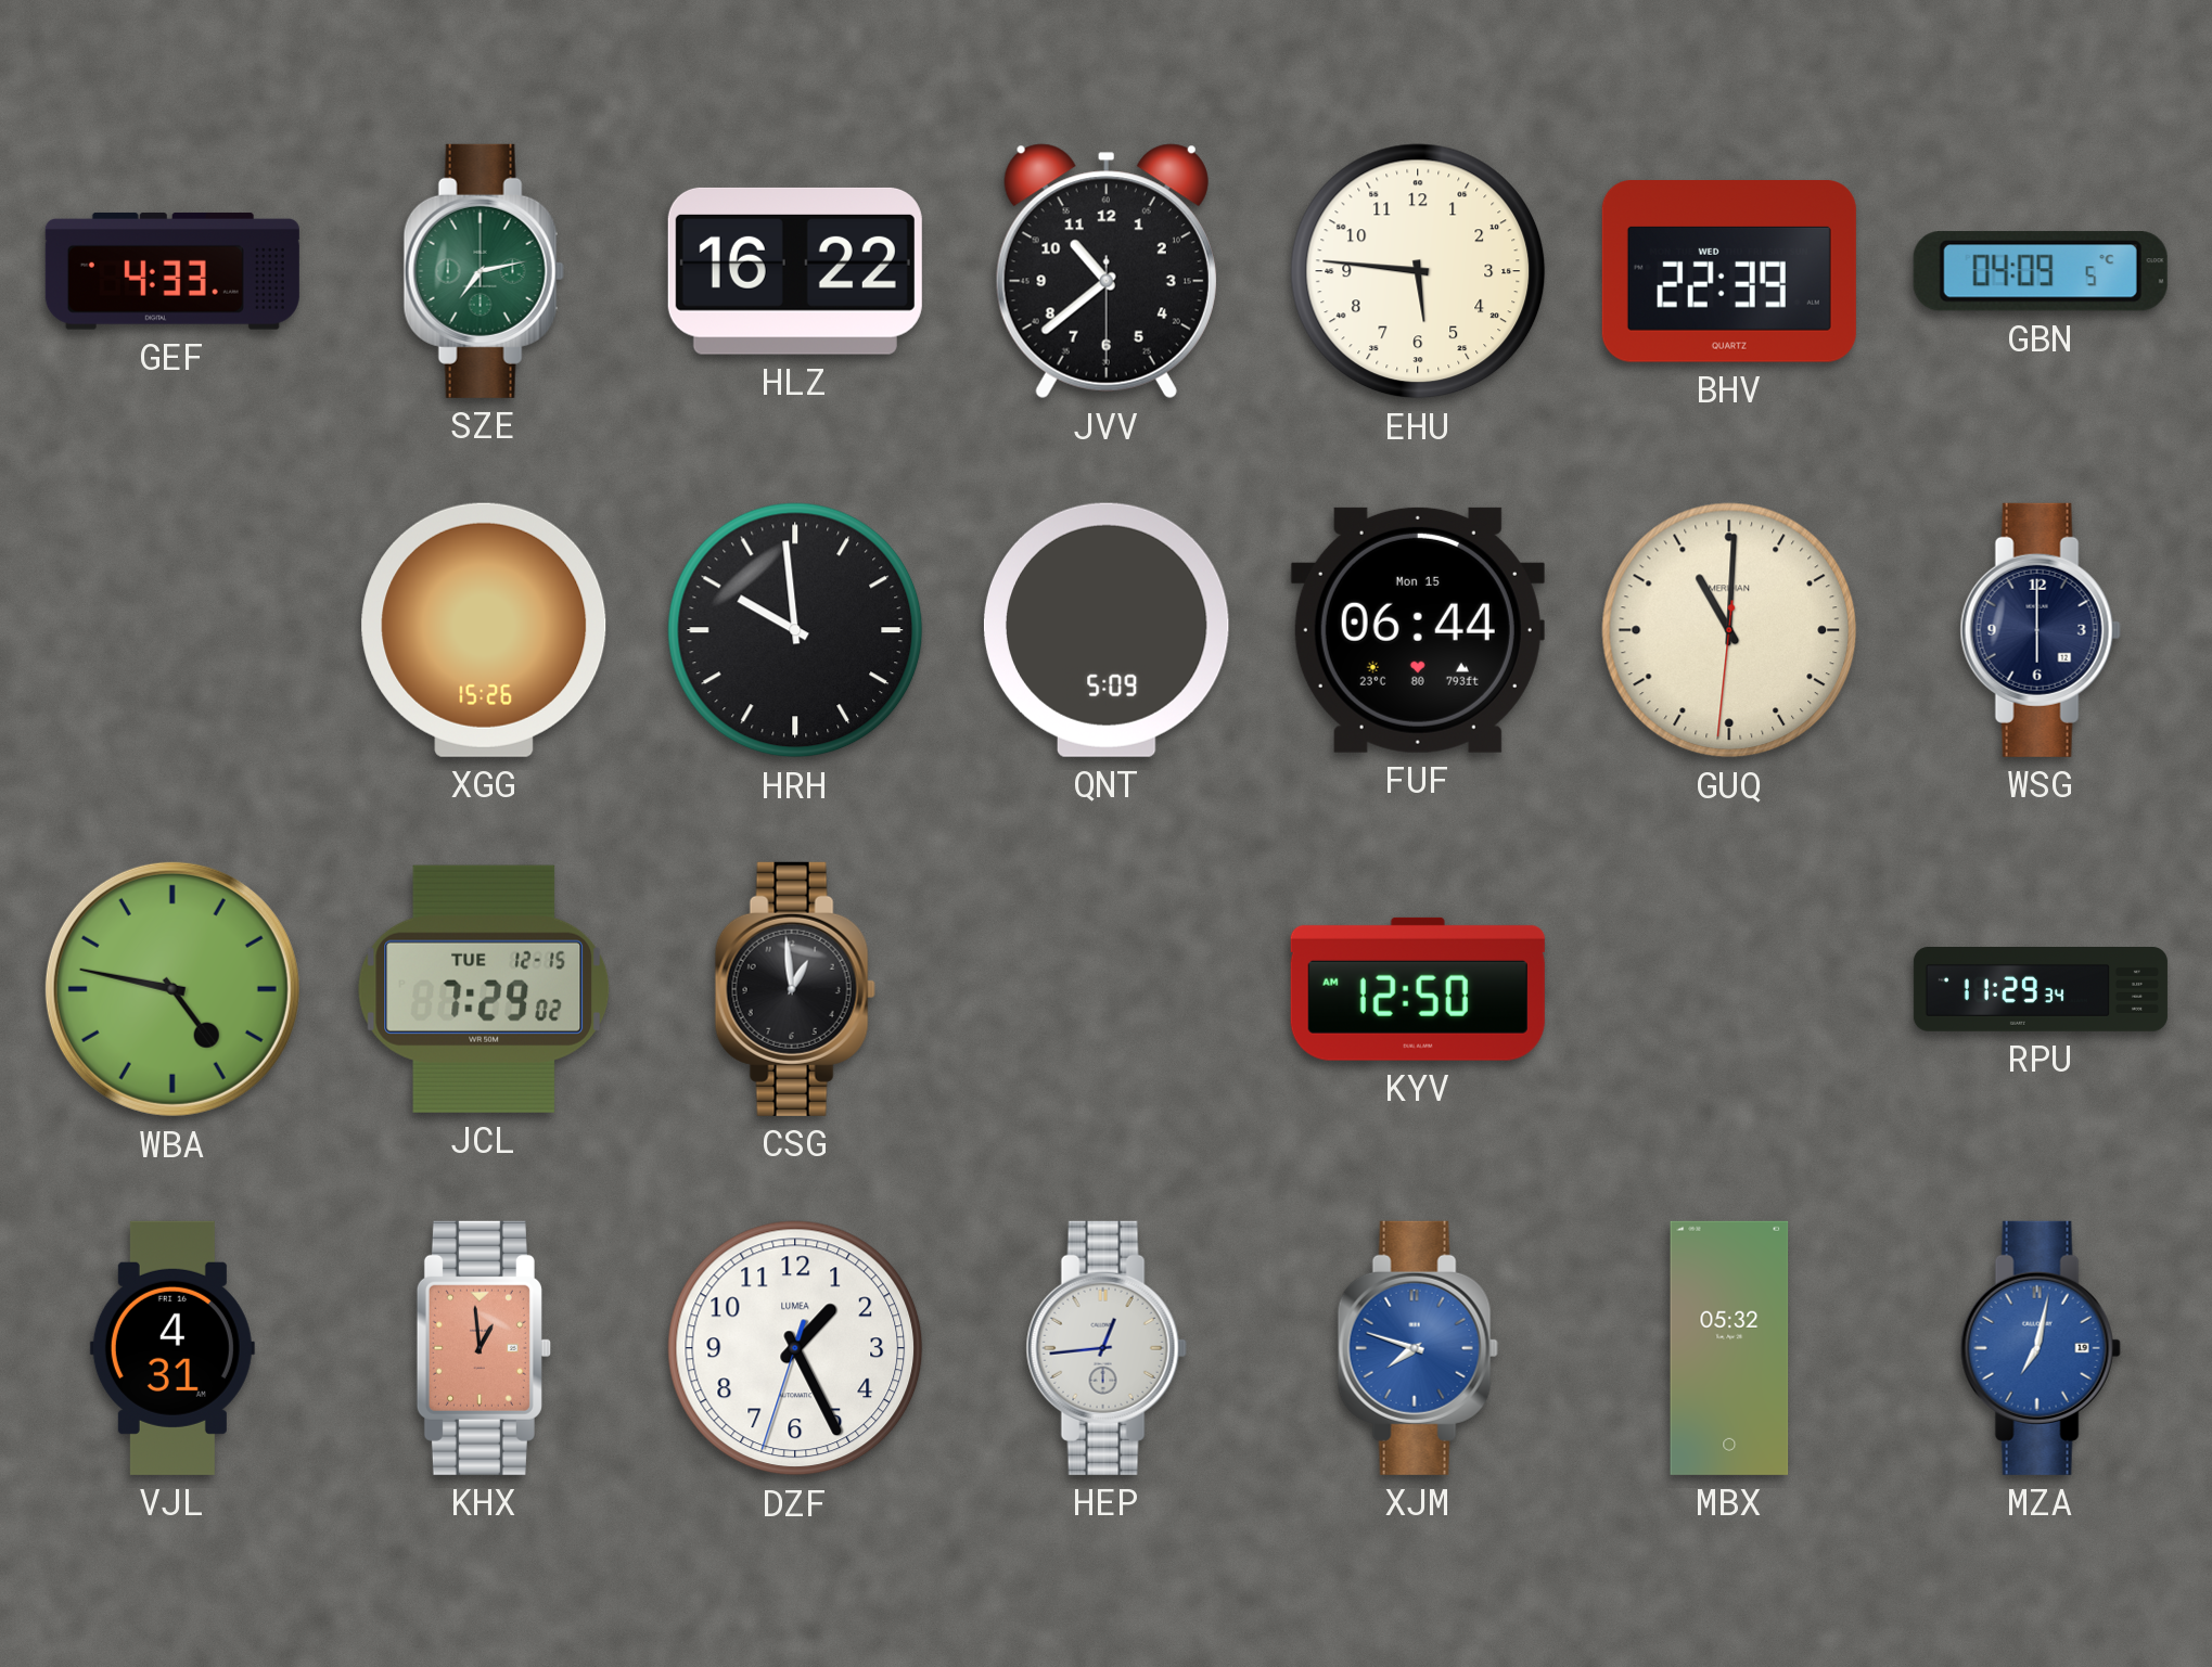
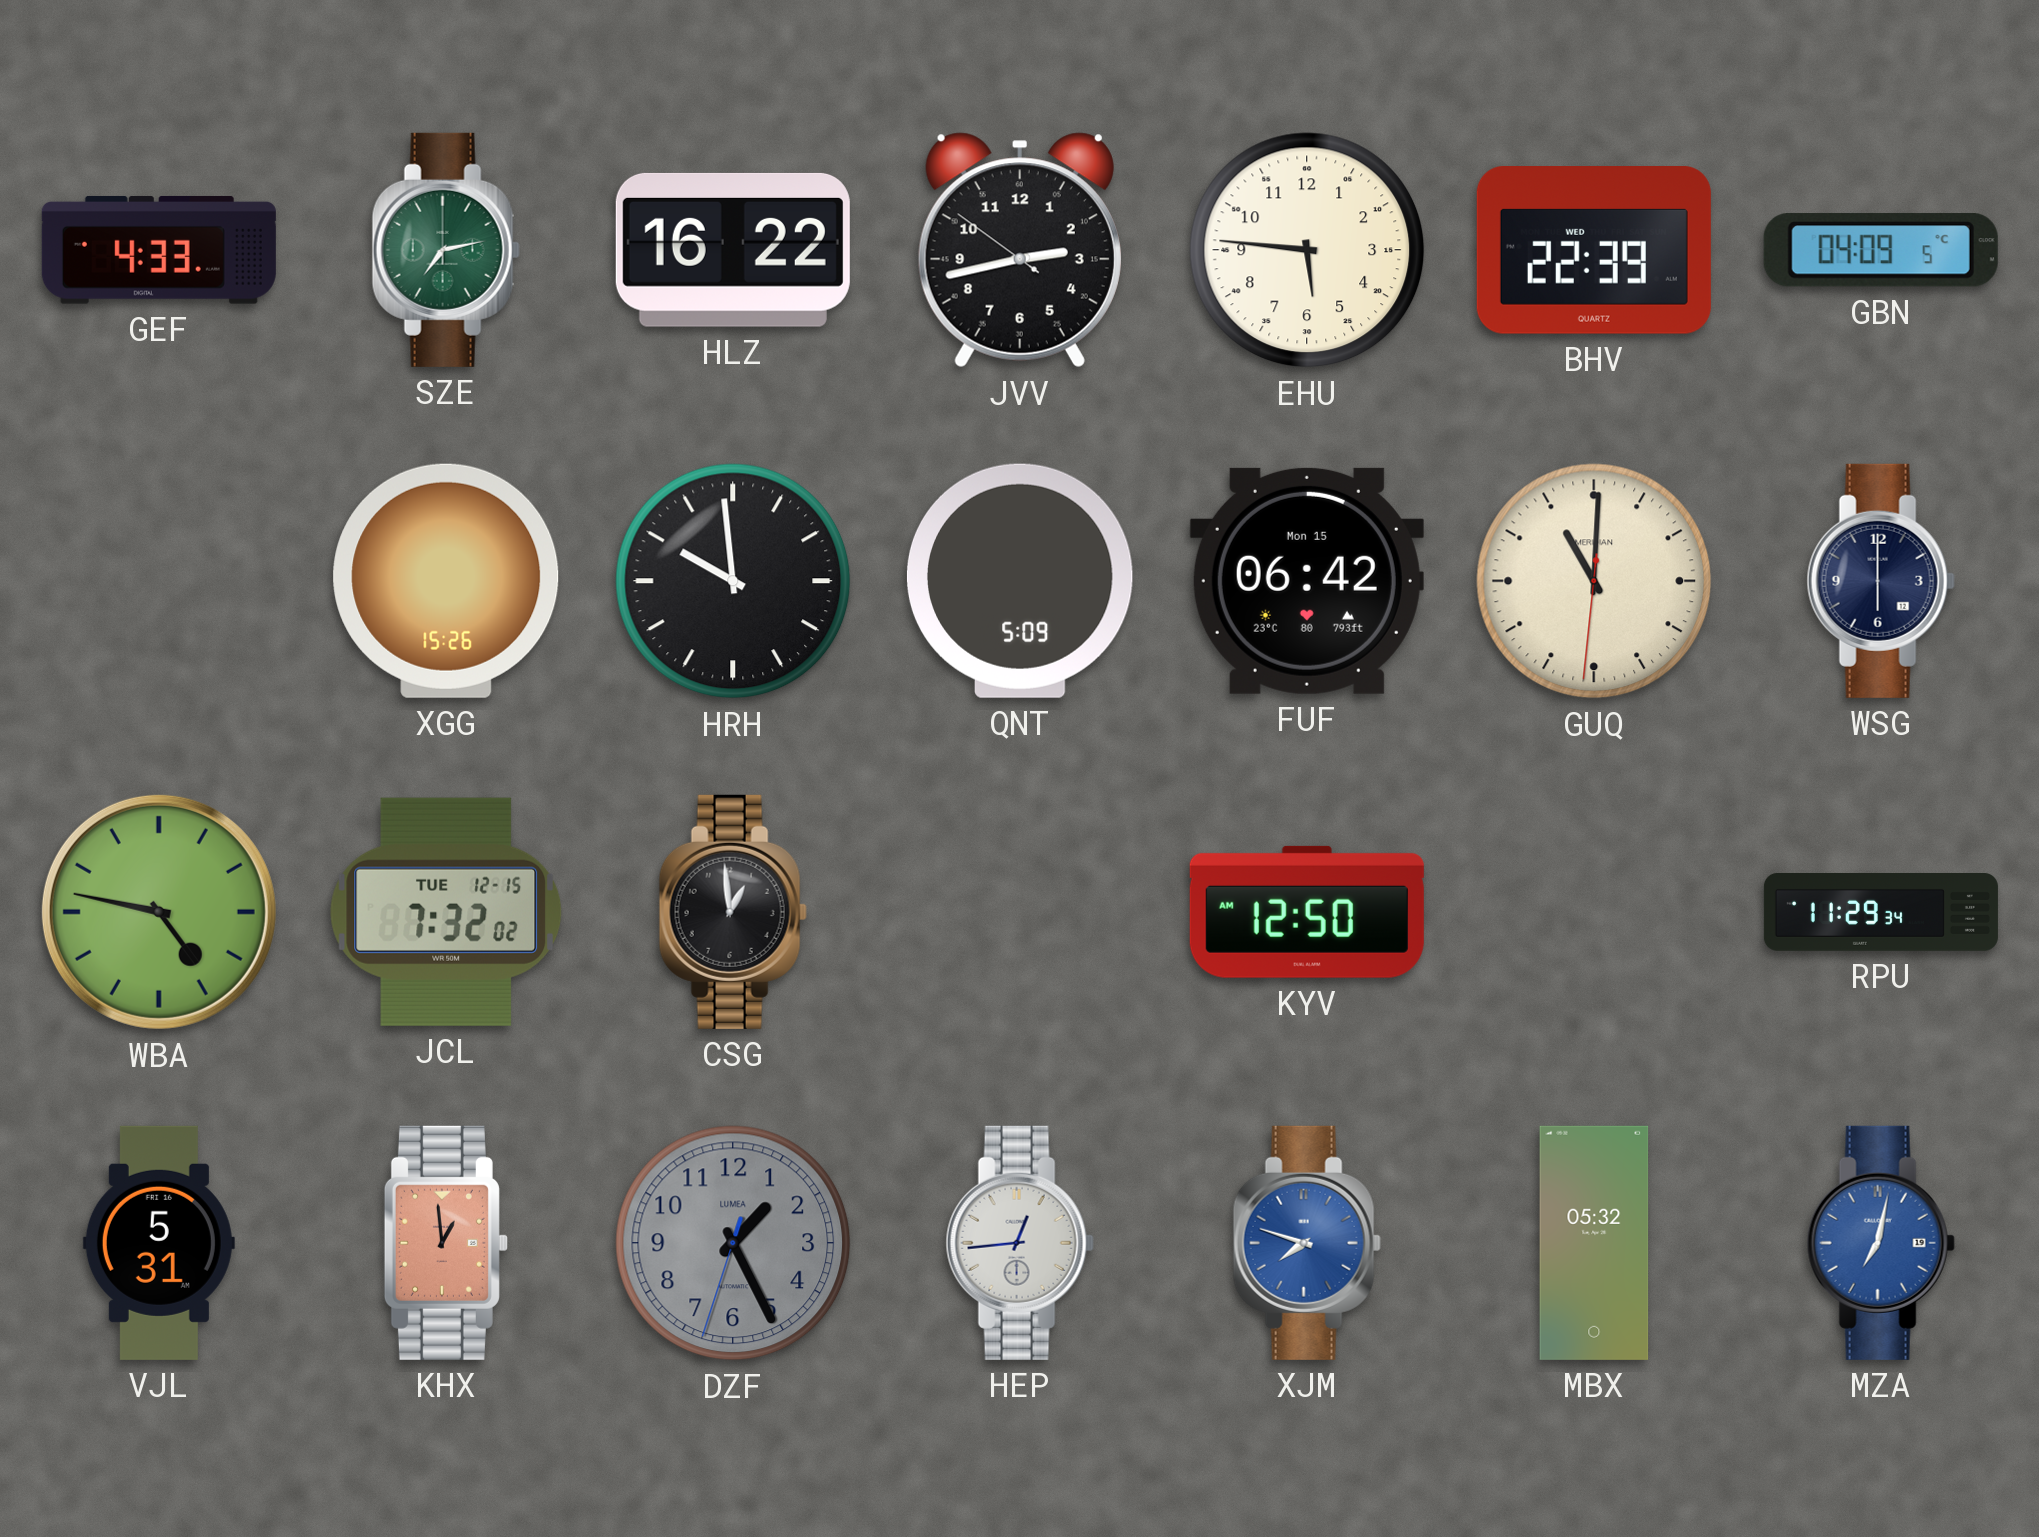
JVV: 10:38 -> 2:42
FUF: 06:44 -> 06:42
JCL: 7:29 -> 7:32
VJL: 4:31 -> 5:31
DZF dial: white -> grey
